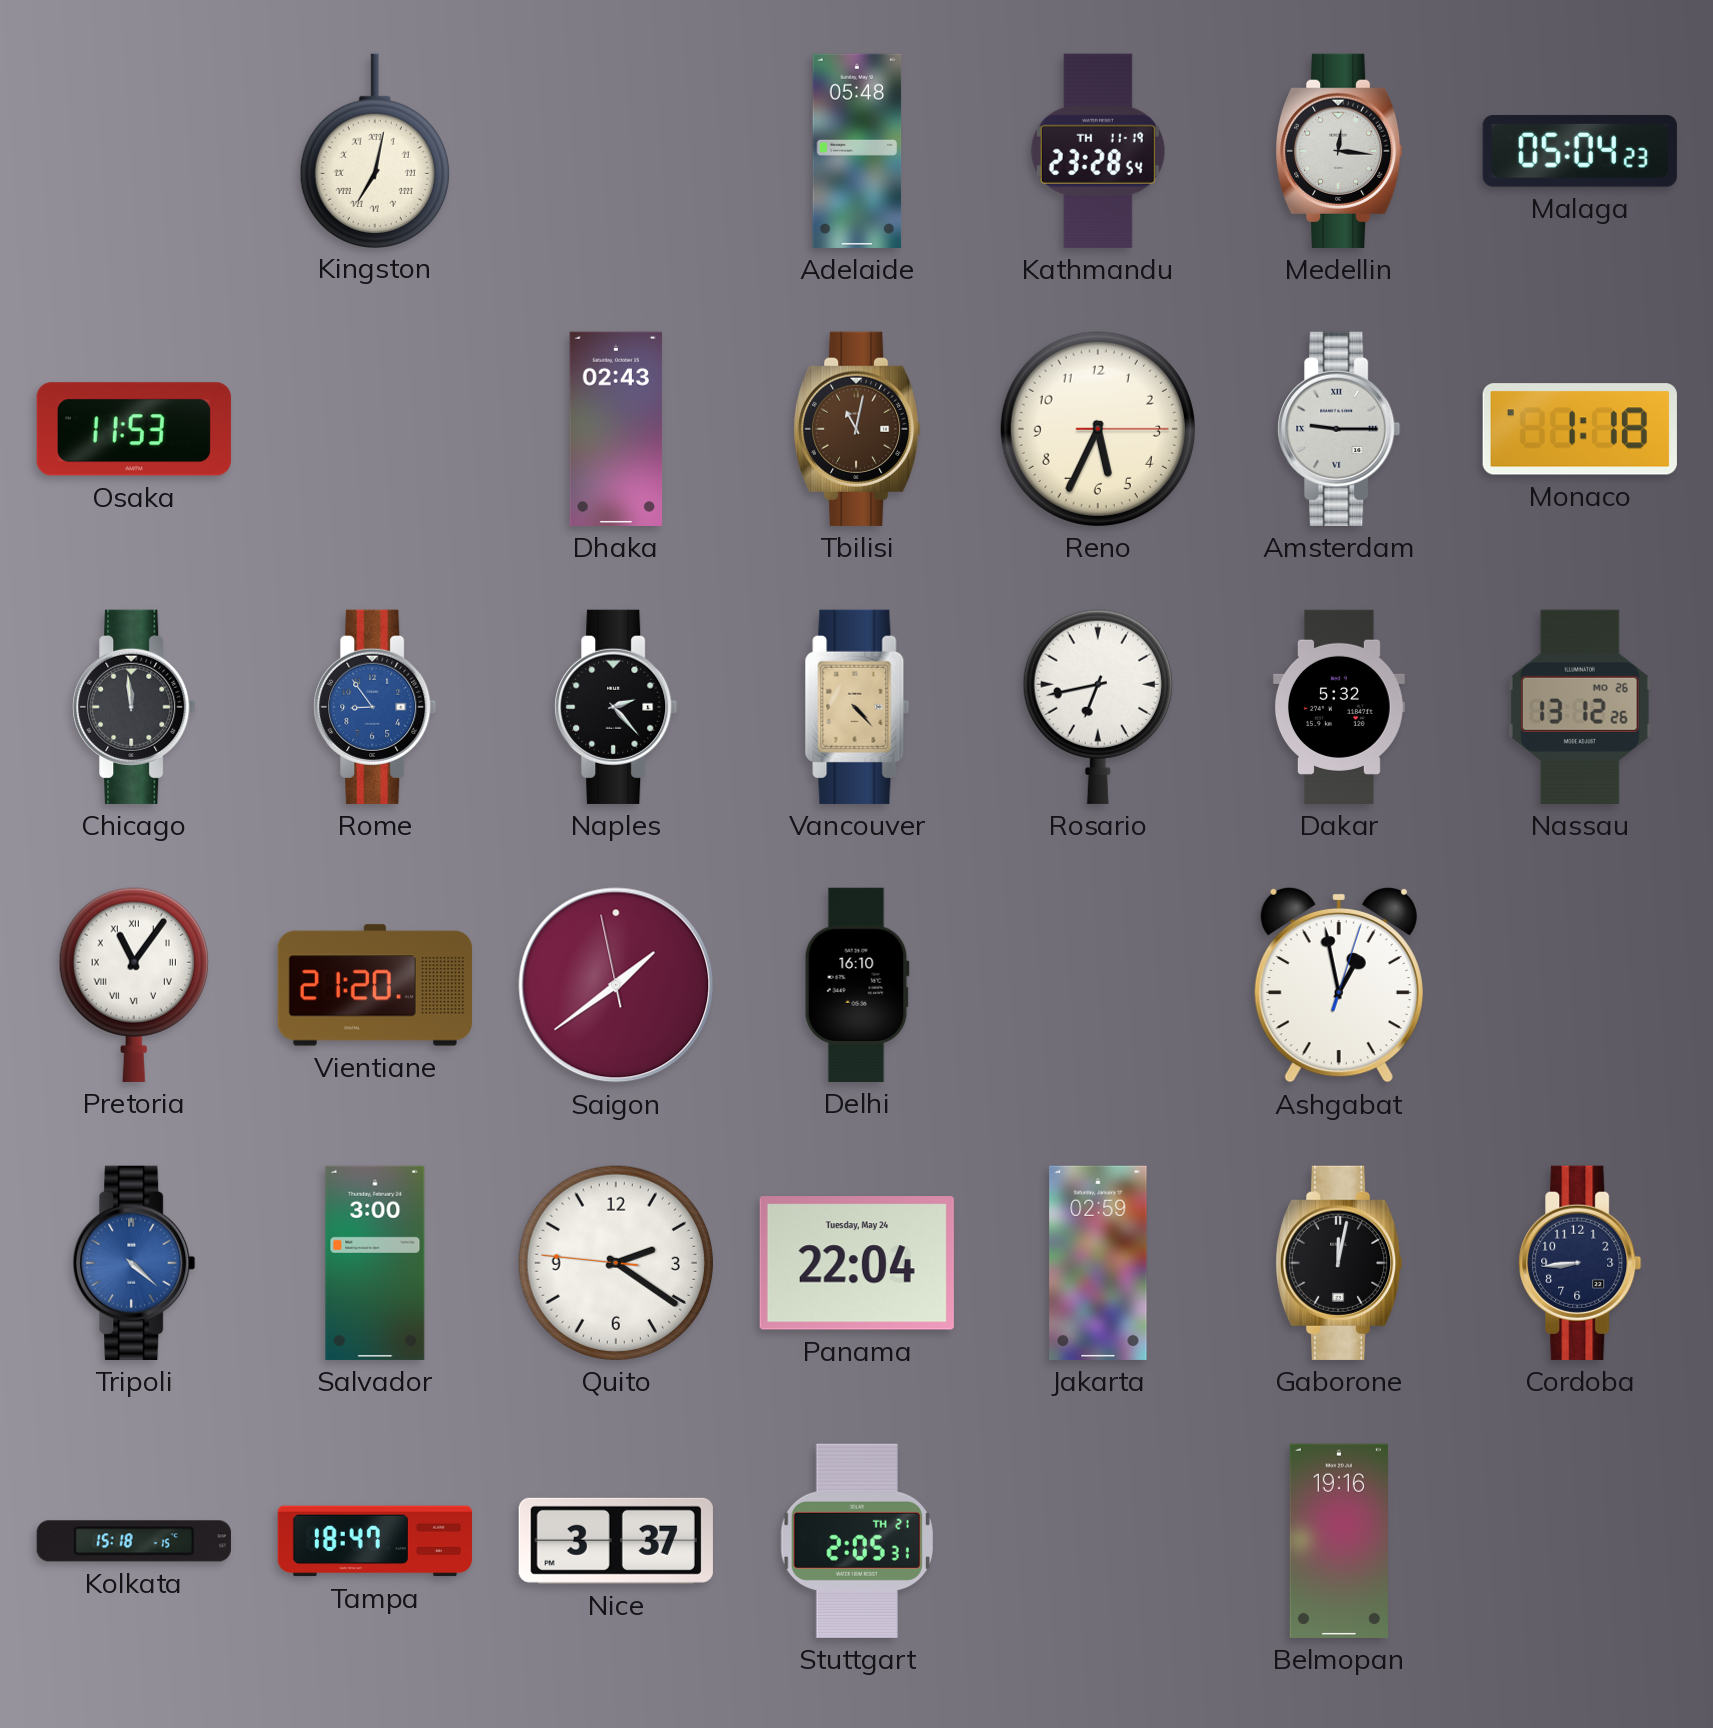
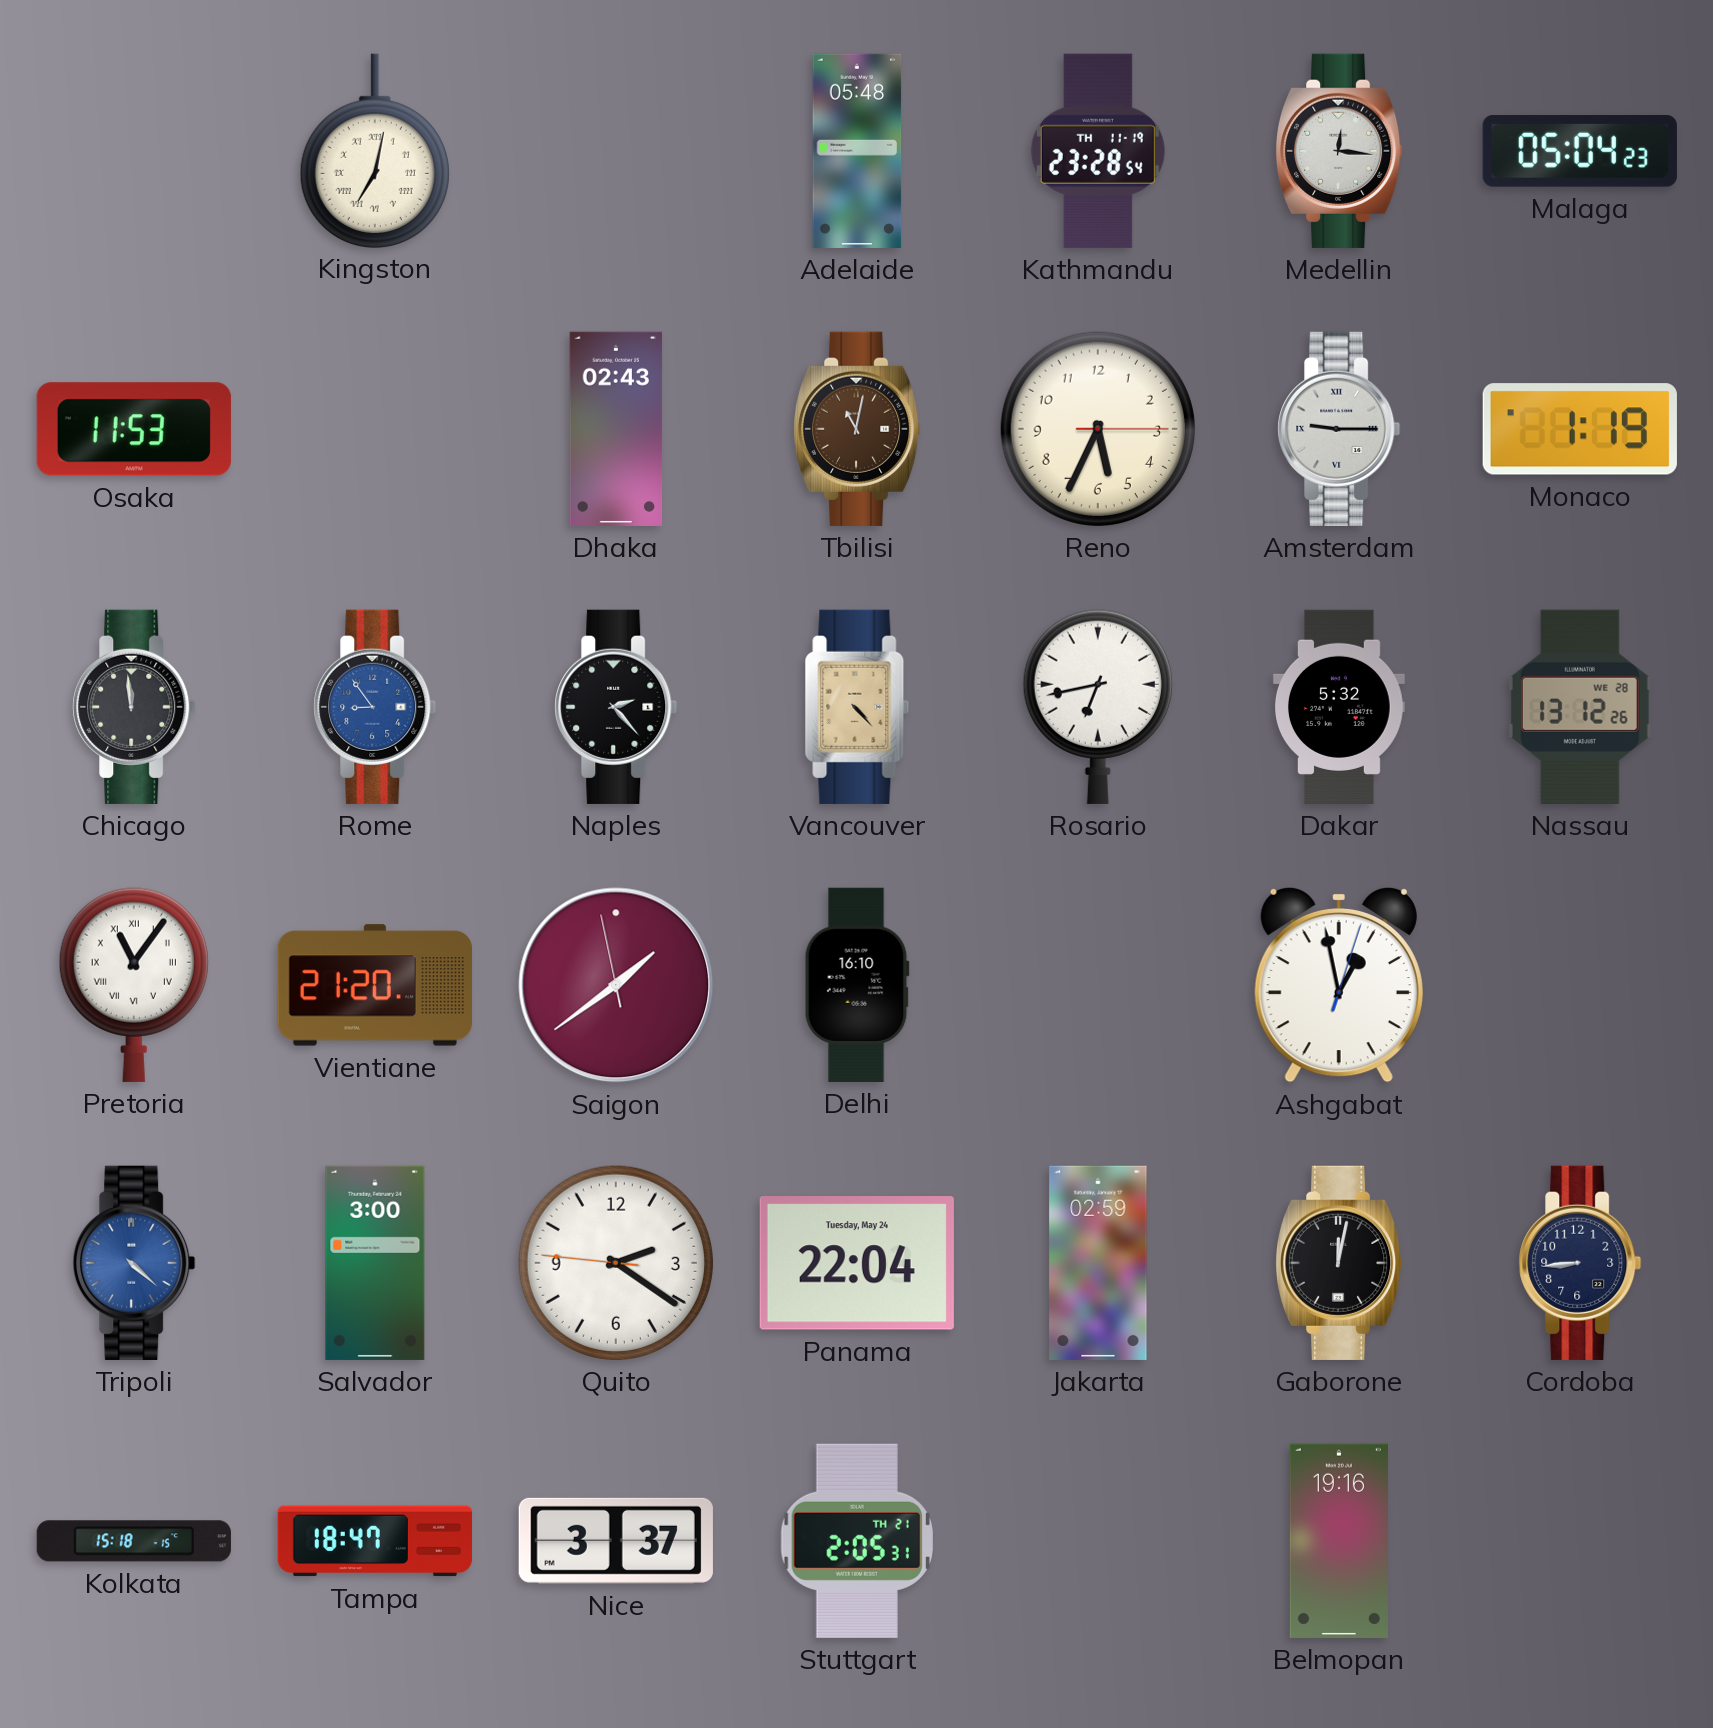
Monaco: 1:18 -> 1:19
Nassau date: MO 26 -> WE 28
